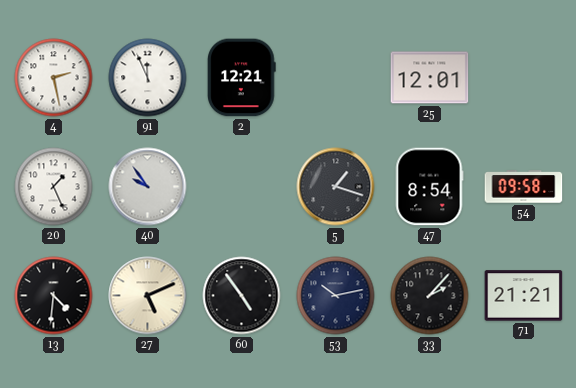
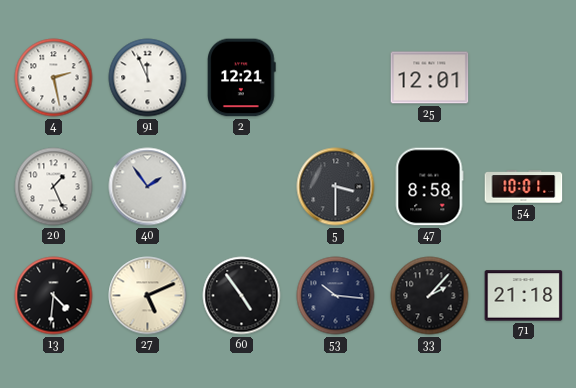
40: 9:54 -> 1:54
5: 1:18 -> 3:30
47: 8:54 -> 8:58
54: 09:58 -> 10:01
53: 10:13 -> 10:16
71: 21:21 -> 21:18
